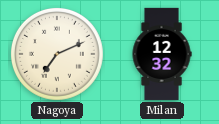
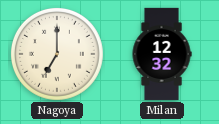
Nagoya: 7:11 -> 7:00
